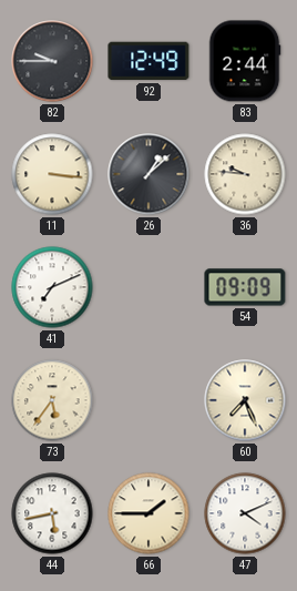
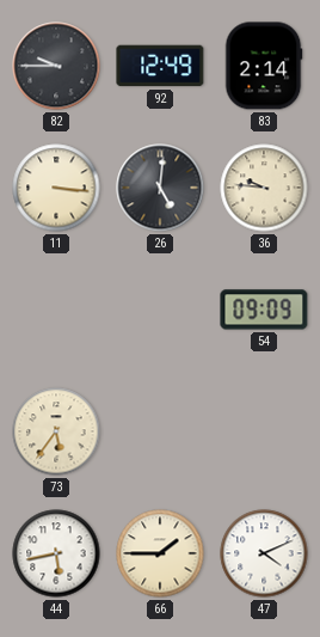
83: 2:44 -> 2:14
26: 1:08 -> 5:01
41: 7:11 -> none
60: 7:26 -> none
